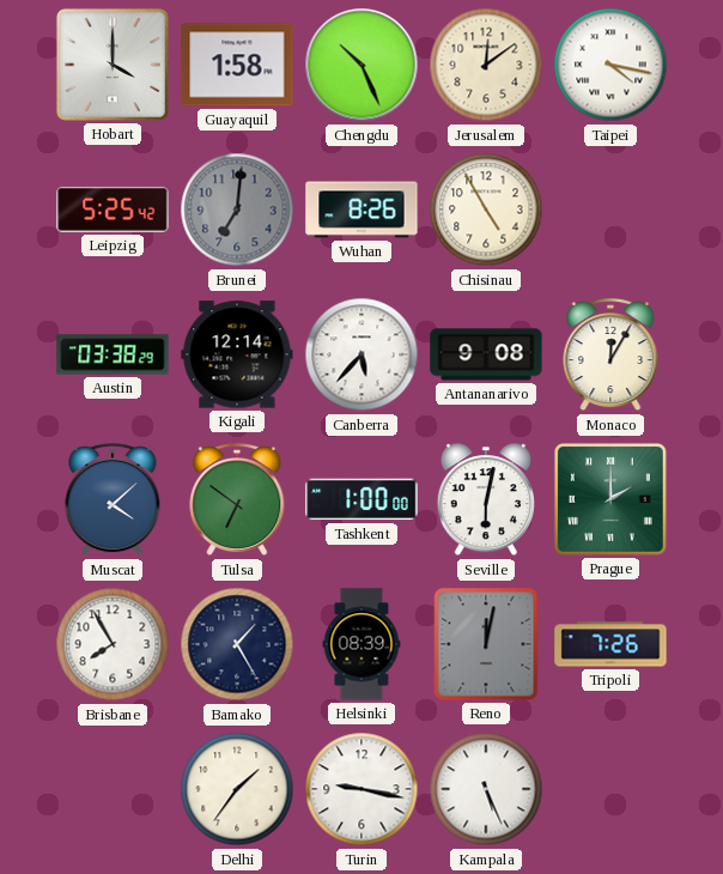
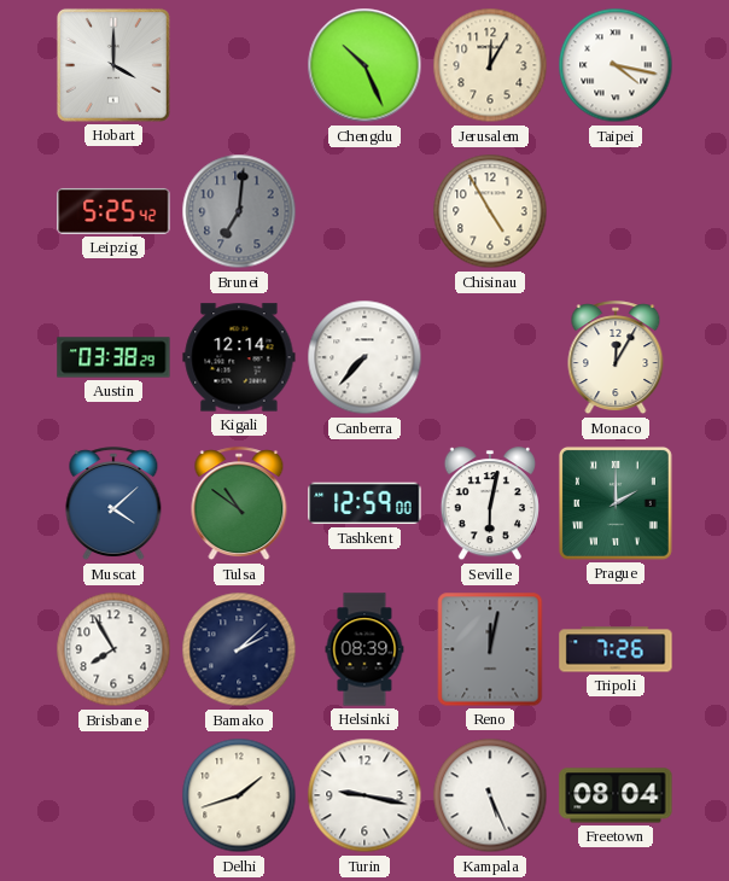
Guayaquil: 1:58 -> none
Jerusalem: 12:09 -> 12:05
Wuhan: 8:26 -> none
Canberra: 5:37 -> 7:37
Antananarivo: 9:08 -> none
Tulsa: 6:51 -> 10:51
Tashkent: 1:00 -> 12:59
Bamako: 1:25 -> 2:08
Delhi: 1:36 -> 1:42
Freetown: none -> 08:04
